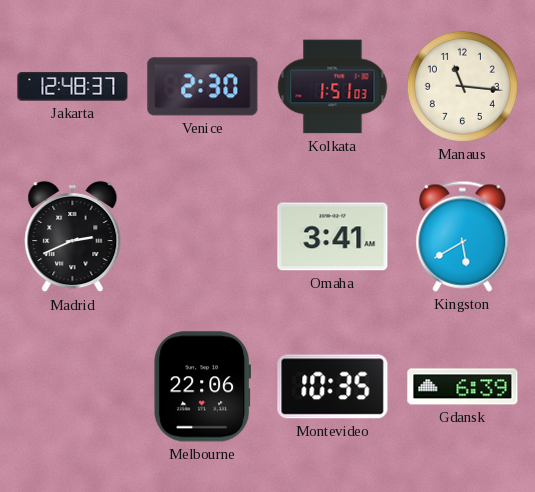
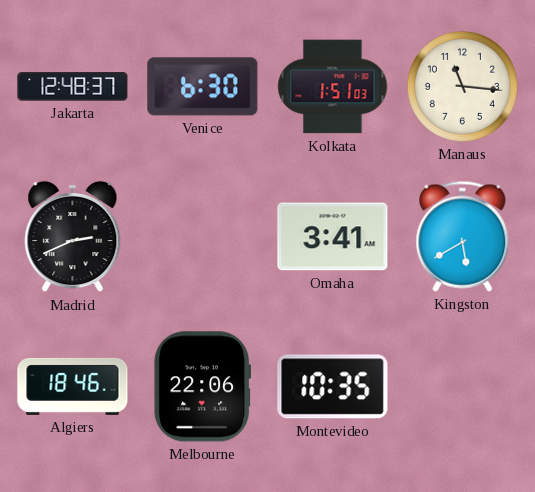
Venice: 2:30 -> 6:30
Algiers: none -> 18:46
Gdansk: 6:39 -> none
